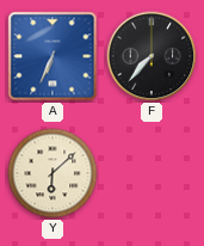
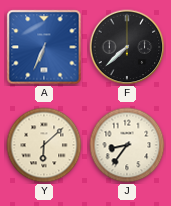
F: 7:37 -> 7:38
J: none -> 8:36
